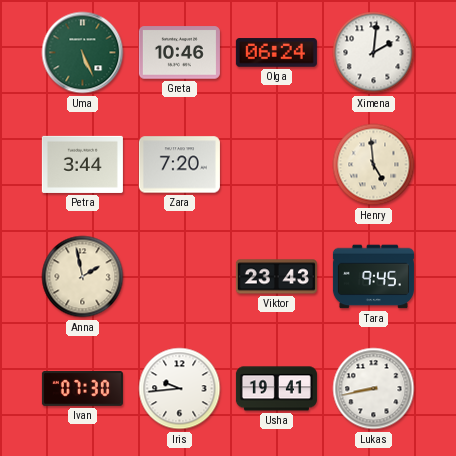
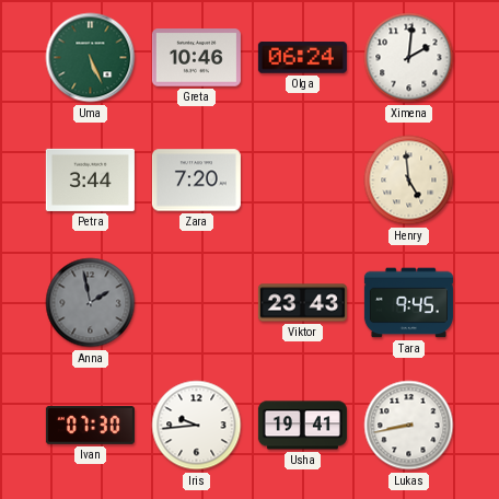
Anna dial: cream -> grey
